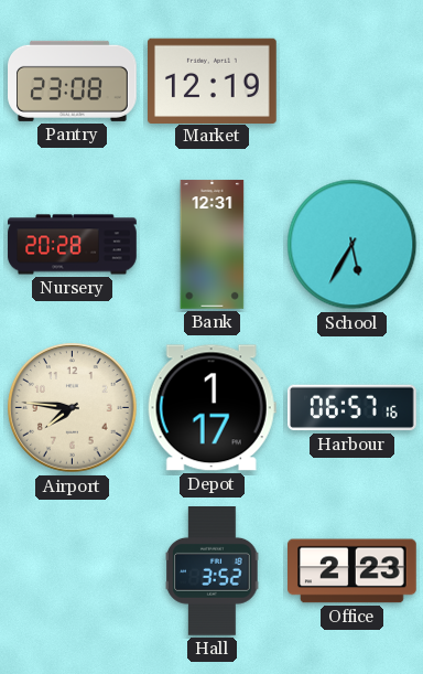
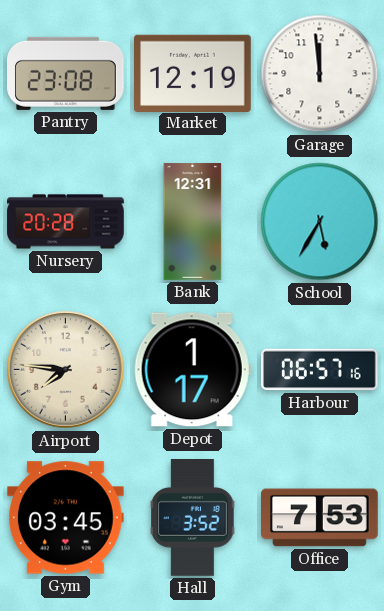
Garage: none -> 11:59
Gym: none -> 03:45
Office: 2:23 -> 7:53
